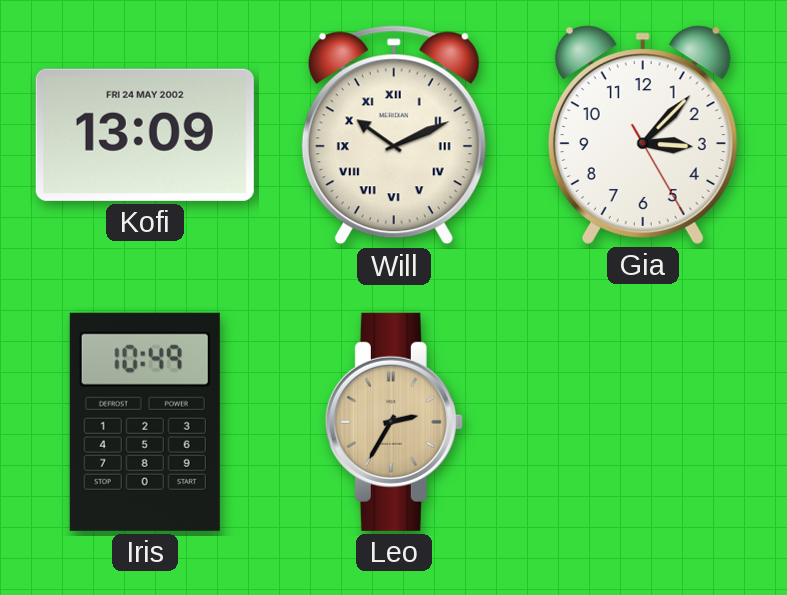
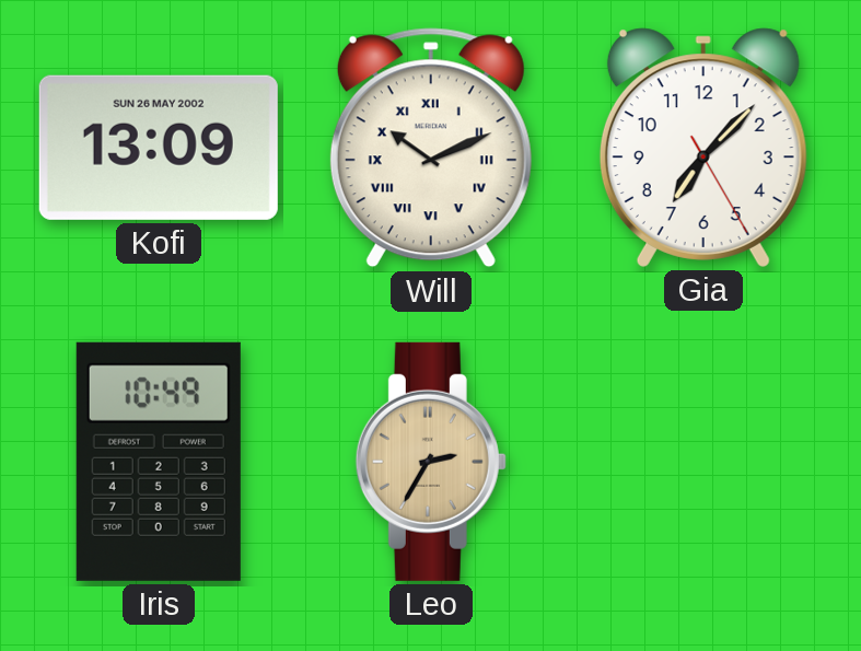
Kofi date: FRI 24 MAY 2002 -> SUN 26 MAY 2002
Gia: 3:07 -> 7:07
